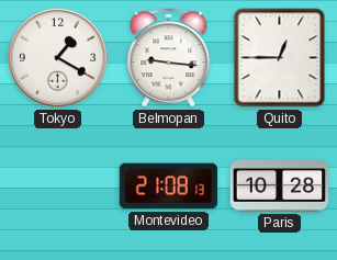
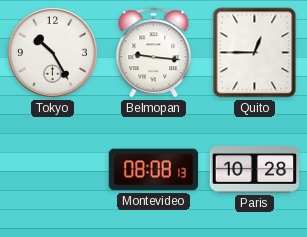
Tokyo: 1:20 -> 10:25
Montevideo: 21:08 -> 08:08
